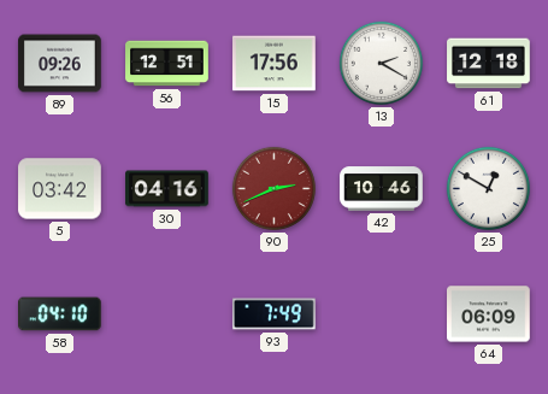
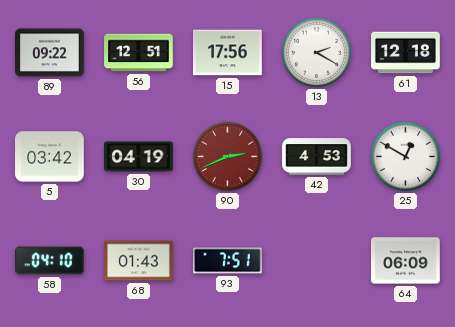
89: 09:26 -> 09:22
30: 04:16 -> 04:19
42: 10:46 -> 4:53
68: none -> 01:43
93: 7:49 -> 7:51
